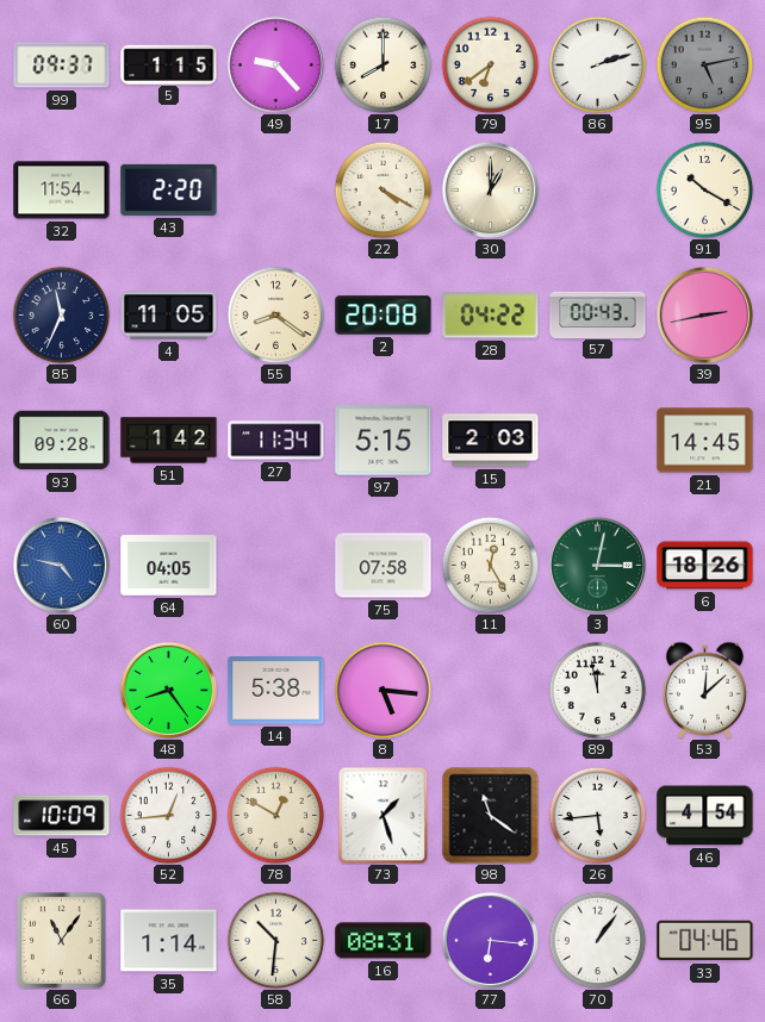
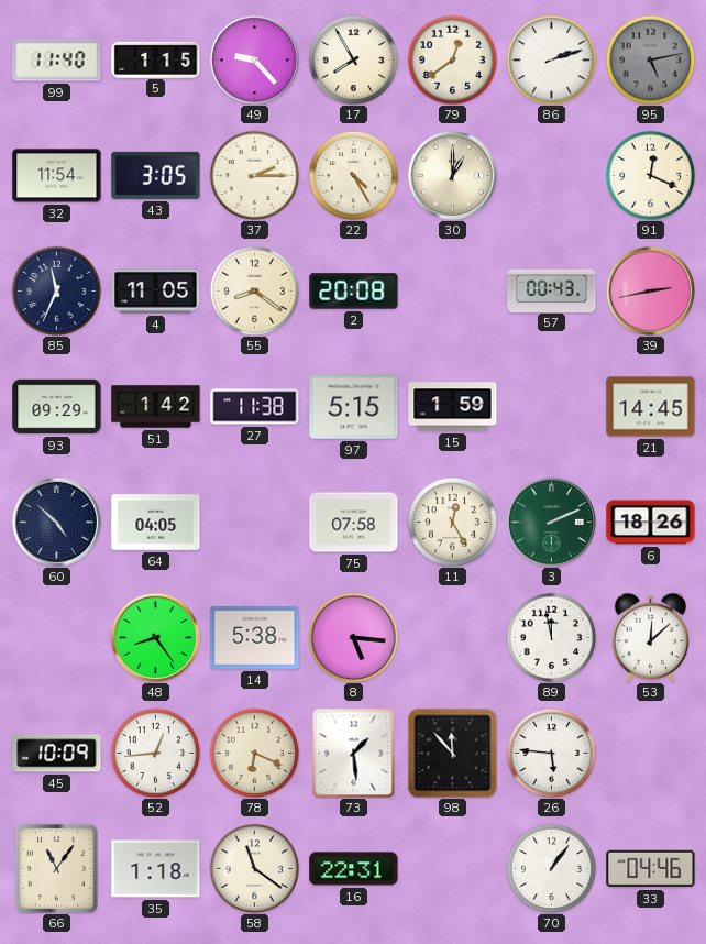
99: 09:37 -> 11:40
17: 8:00 -> 7:55
79: 6:39 -> 12:39
43: 2:20 -> 3:05
37: none -> 2:15
22: 4:20 -> 4:25
91: 10:20 -> 12:19
28: 04:22 -> none
93: 09:28 -> 09:29
27: 11:34 -> 11:38
15: 2:03 -> 1:59
60: 4:47 -> 4:52
60 dial: blue -> navy
3: 3:02 -> 2:11
78: 12:50 -> 6:19
73: 1:27 -> 1:29
98: 11:21 -> 11:53
26: 5:44 -> 5:46
46: 4:54 -> none
35: 1:14 -> 1:18
58: 10:31 -> 11:21
16: 08:31 -> 22:31
77: 6:16 -> none
